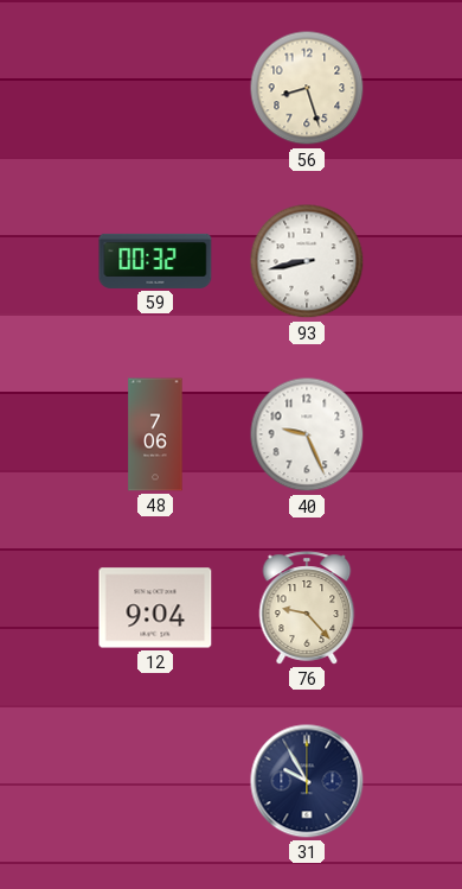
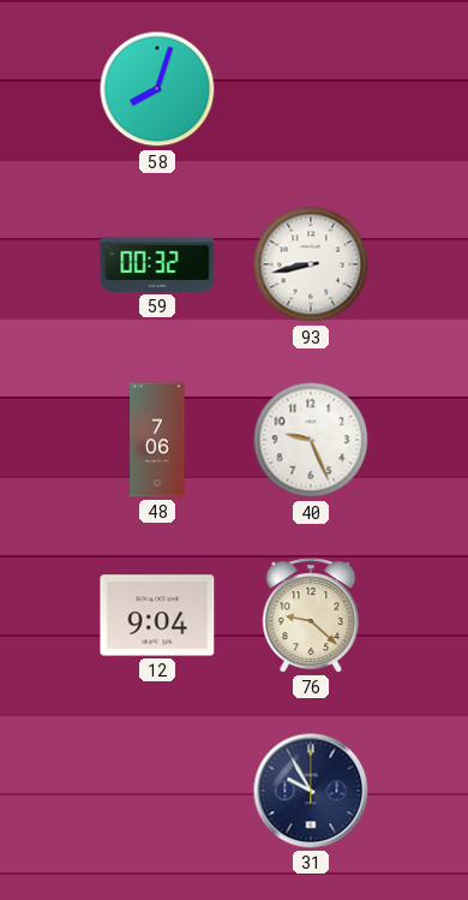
58: none -> 8:03
56: 8:27 -> none
76: 9:23 -> 9:22
